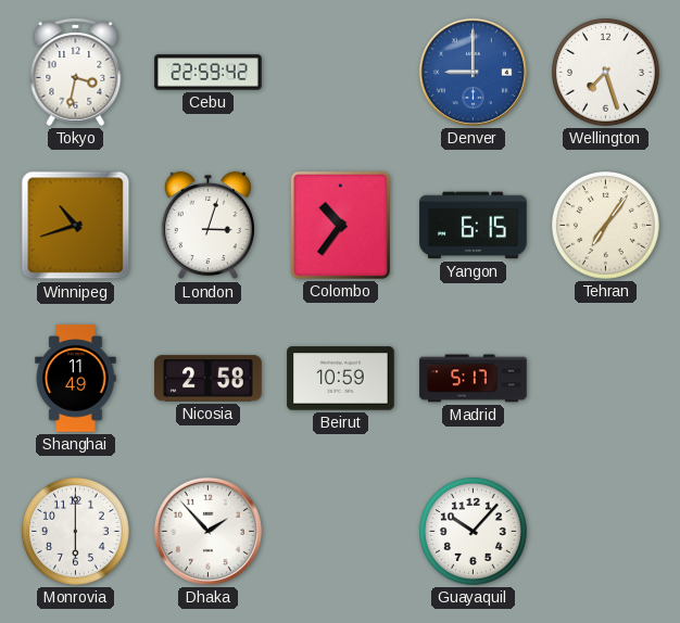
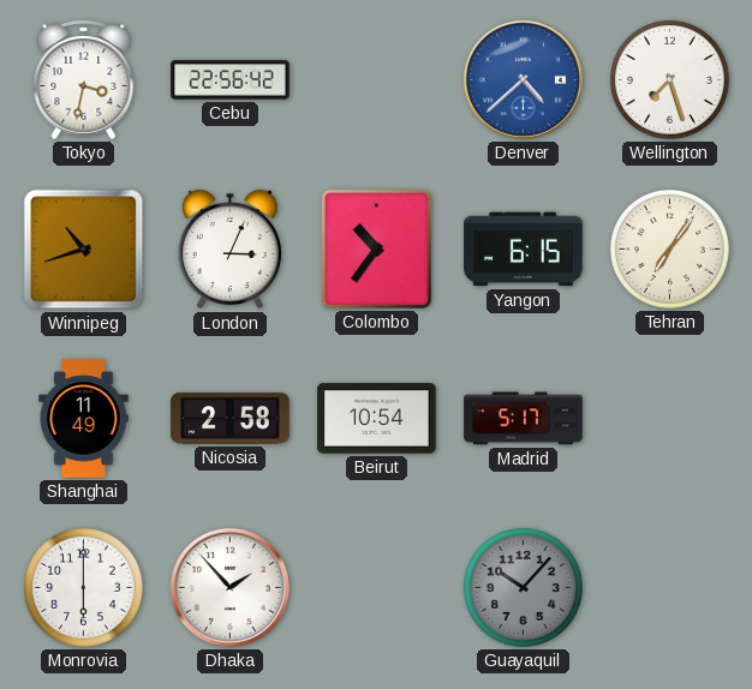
Cebu: 22:59 -> 22:56
Denver: 9:00 -> 4:38
London: 3:03 -> 3:04
Beirut: 10:59 -> 10:54
Guayaquil dial: white -> grey
